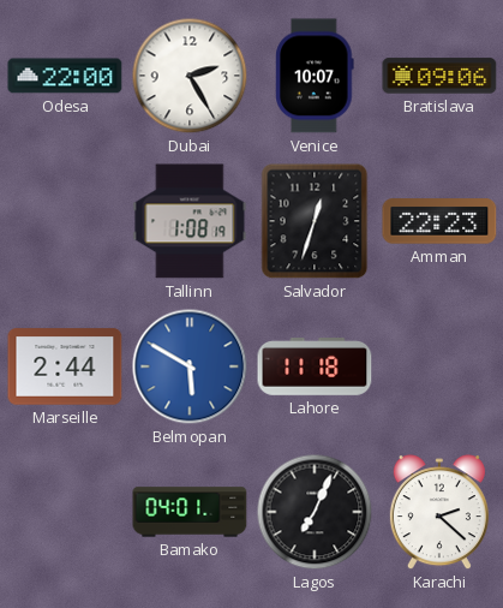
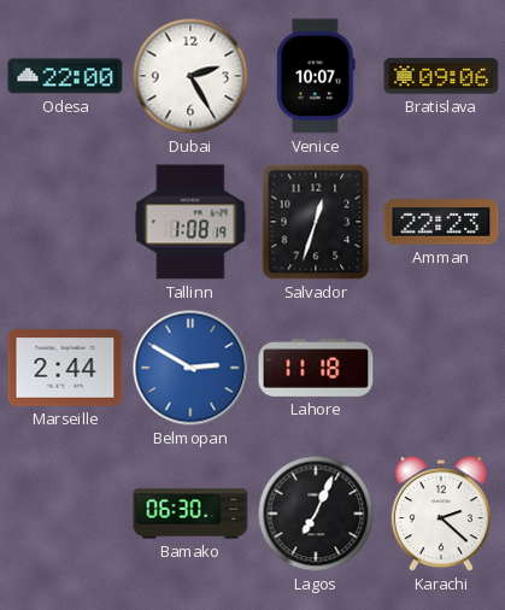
Belmopan: 5:50 -> 2:50
Bamako: 04:01 -> 06:30
